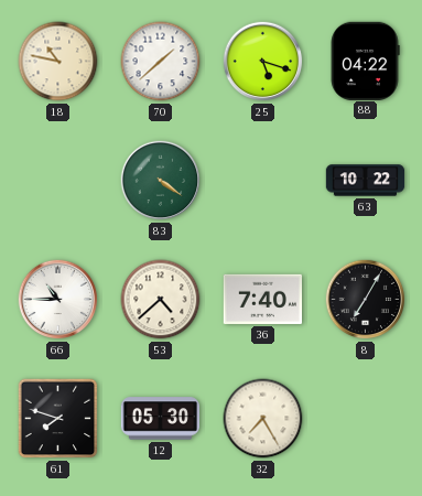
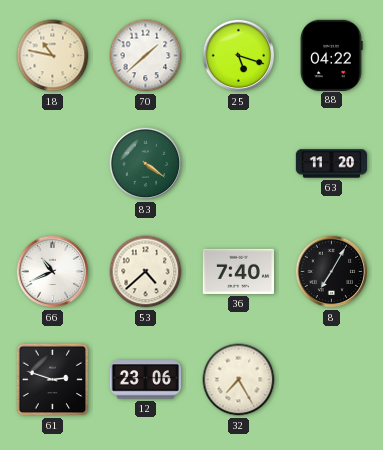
63: 10:22 -> 11:20
66: 10:45 -> 10:41
61: 7:48 -> 2:48
12: 05:30 -> 23:06
